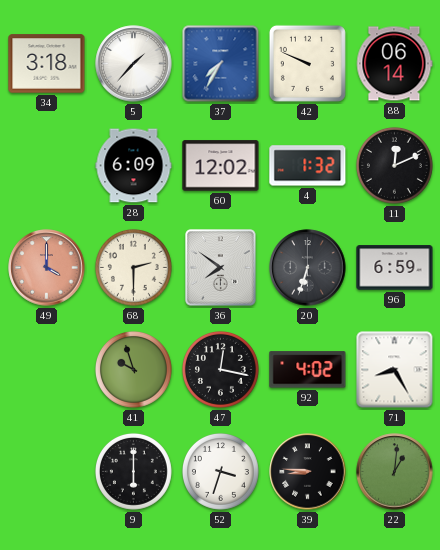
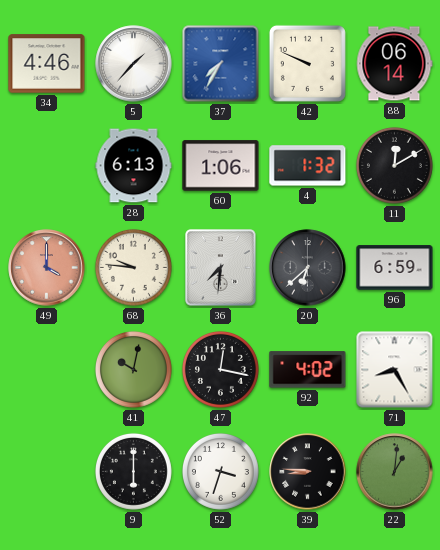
34: 3:18 -> 4:46
28: 6:09 -> 6:13
60: 12:02 -> 1:06
11: 12:11 -> 12:10
68: 2:30 -> 9:46
36: 7:51 -> 7:31
20: 6:33 -> 6:38
41: 9:57 -> 10:02
